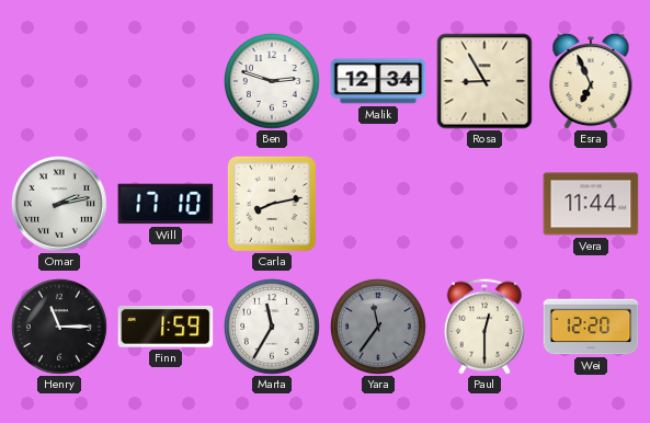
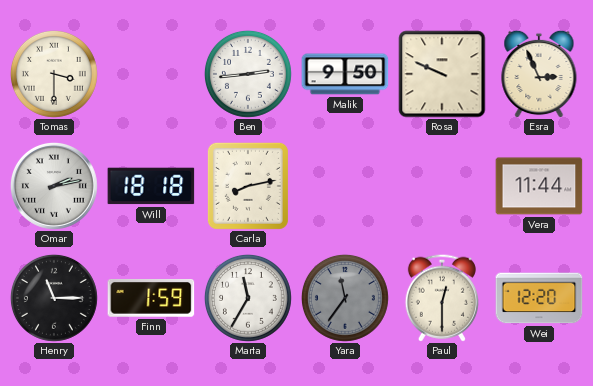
Tomas: none -> 3:30
Ben: 2:48 -> 2:44
Malik: 12:34 -> 9:50
Rosa: 8:55 -> 9:49
Esra: 6:56 -> 2:56
Will: 17:10 -> 18:18
